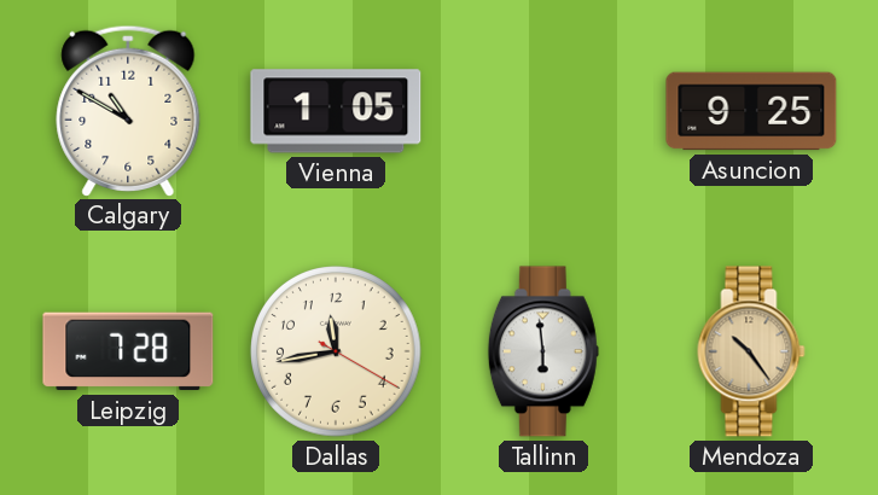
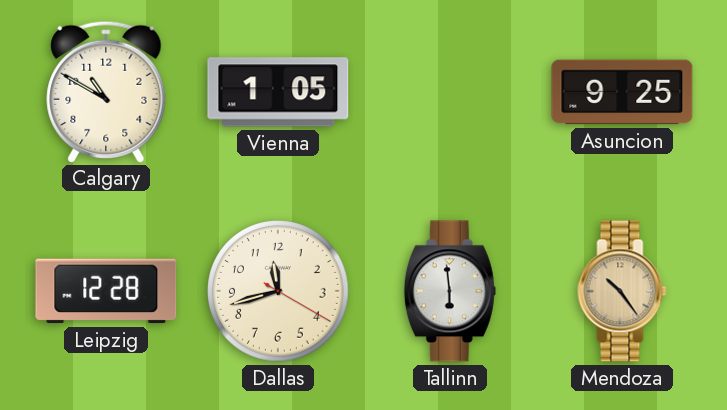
Leipzig: 7:28 -> 12:28
Dallas: 11:43 -> 11:42
